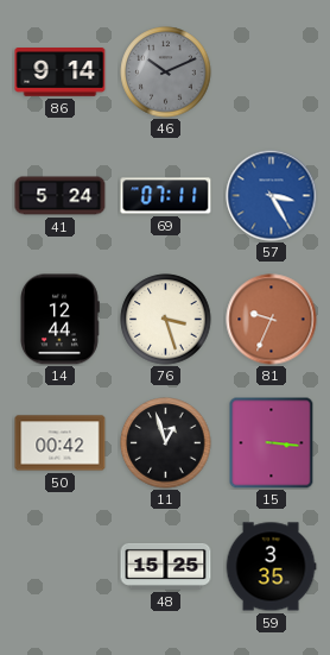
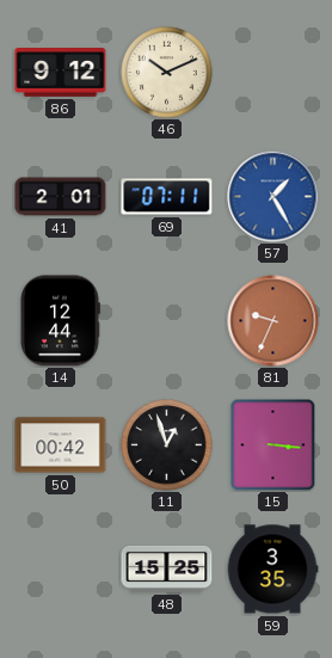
86: 9:14 -> 9:12
46 dial: grey -> cream
41: 5:24 -> 2:01
57: 3:25 -> 1:25
76: 3:27 -> none
